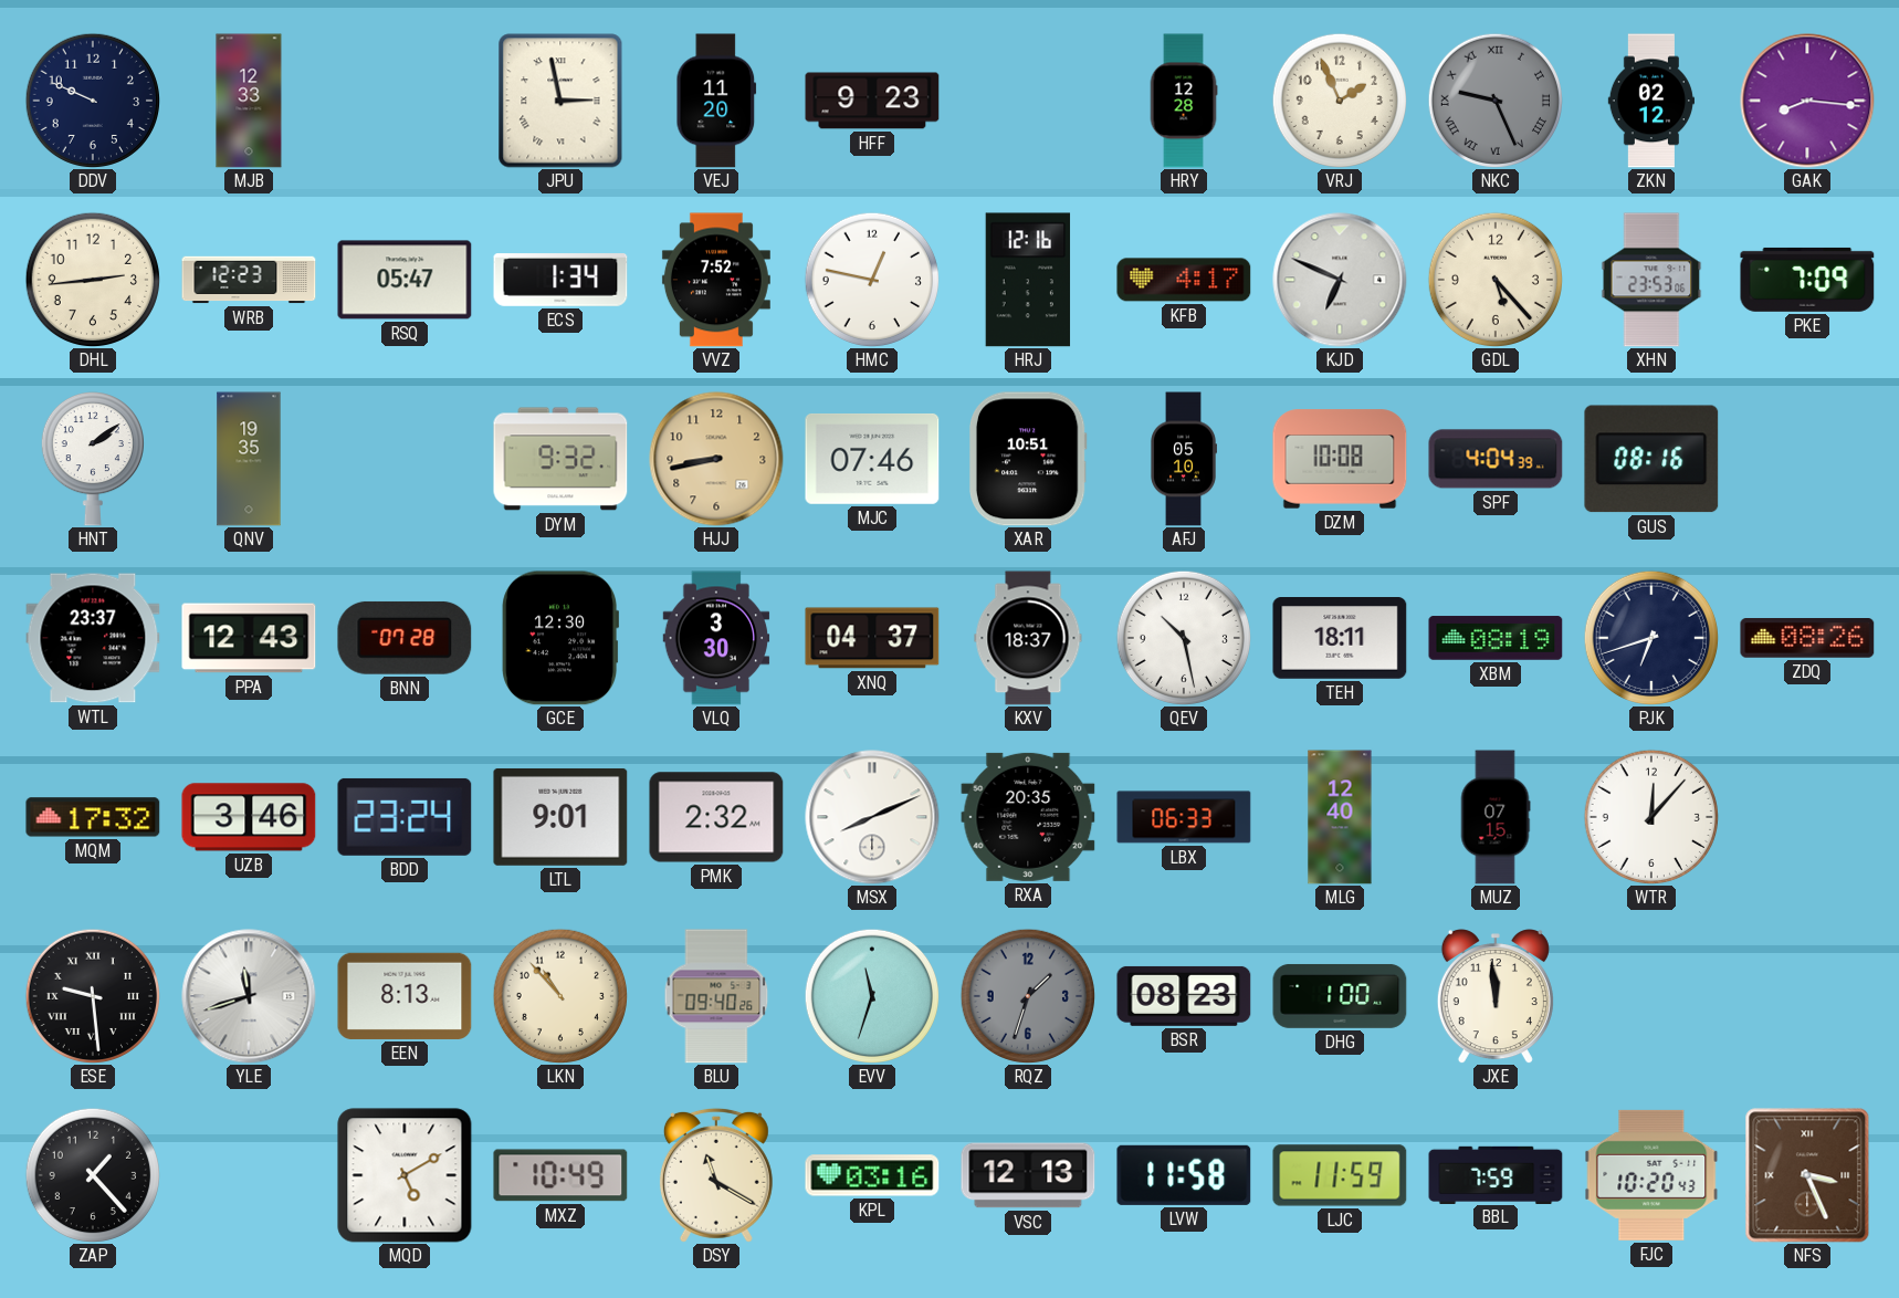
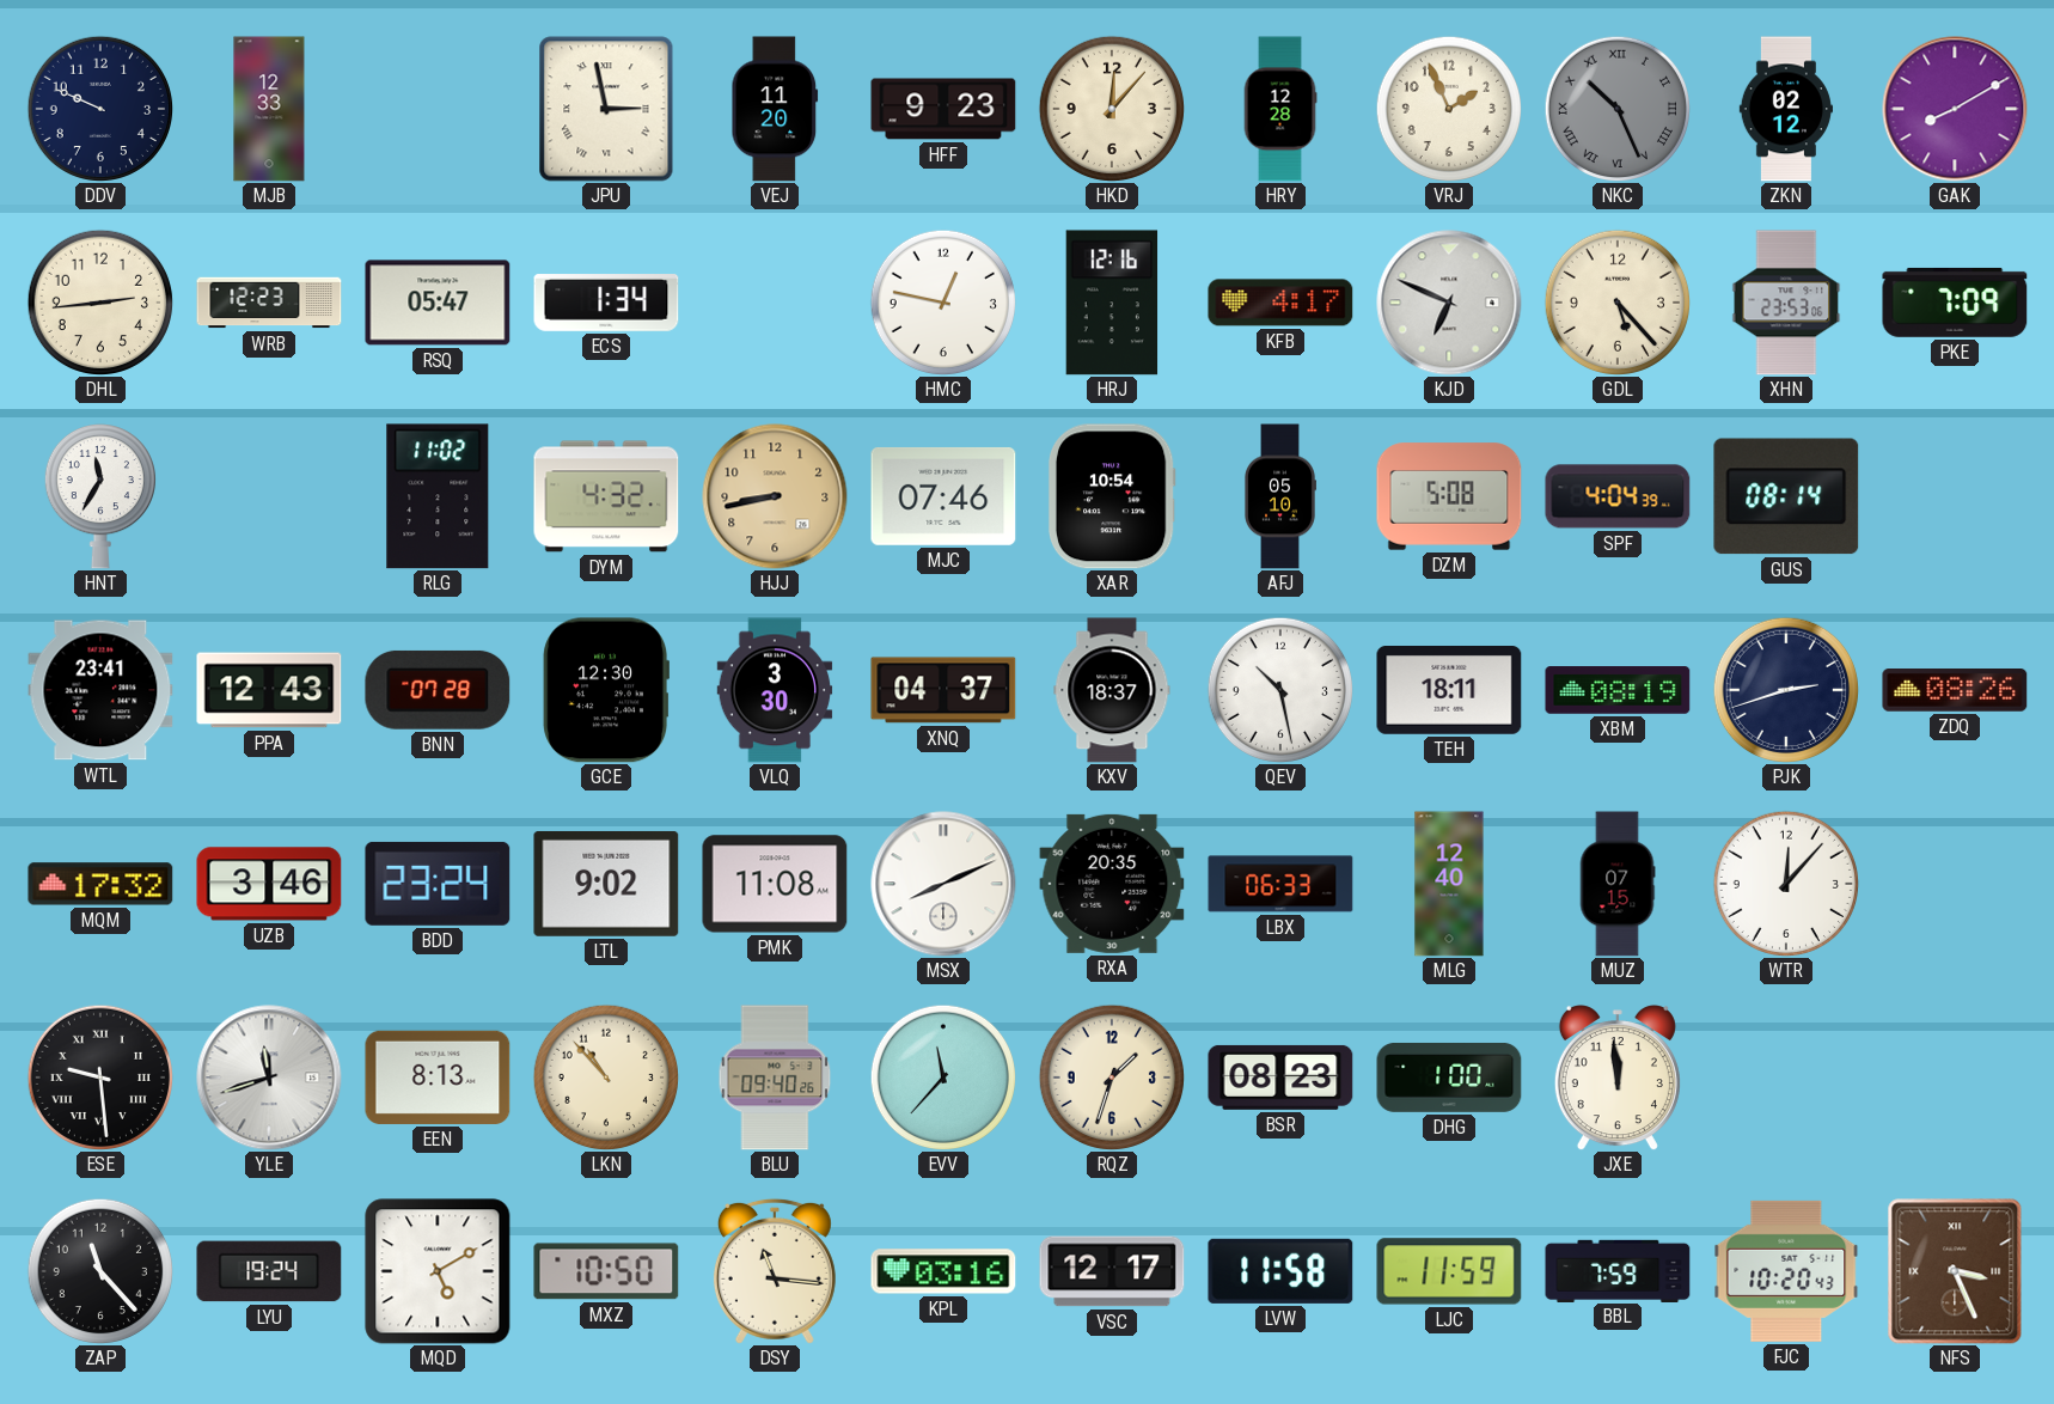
HKD: none -> 12:07
NKC: 9:26 -> 10:26
GAK: 8:16 -> 8:10
VVZ: 7:52 -> none
HNT: 2:09 -> 11:35
QNV: 19:35 -> none
RLG: none -> 11:02
DYM: 9:32 -> 4:32
XAR: 10:51 -> 10:54
DZM: 10:08 -> 5:08
GUS: 08:16 -> 08:14
WTL: 23:37 -> 23:41
PJK: 6:42 -> 2:42
LTL: 9:01 -> 9:02
PMK: 2:32 -> 11:08
EVV: 11:33 -> 11:37
RQZ dial: grey -> cream
ZAP: 1:23 -> 11:23
LYU: none -> 19:24
MXZ: 10:49 -> 10:50
DSY: 11:20 -> 11:16
VSC: 12:13 -> 12:17
